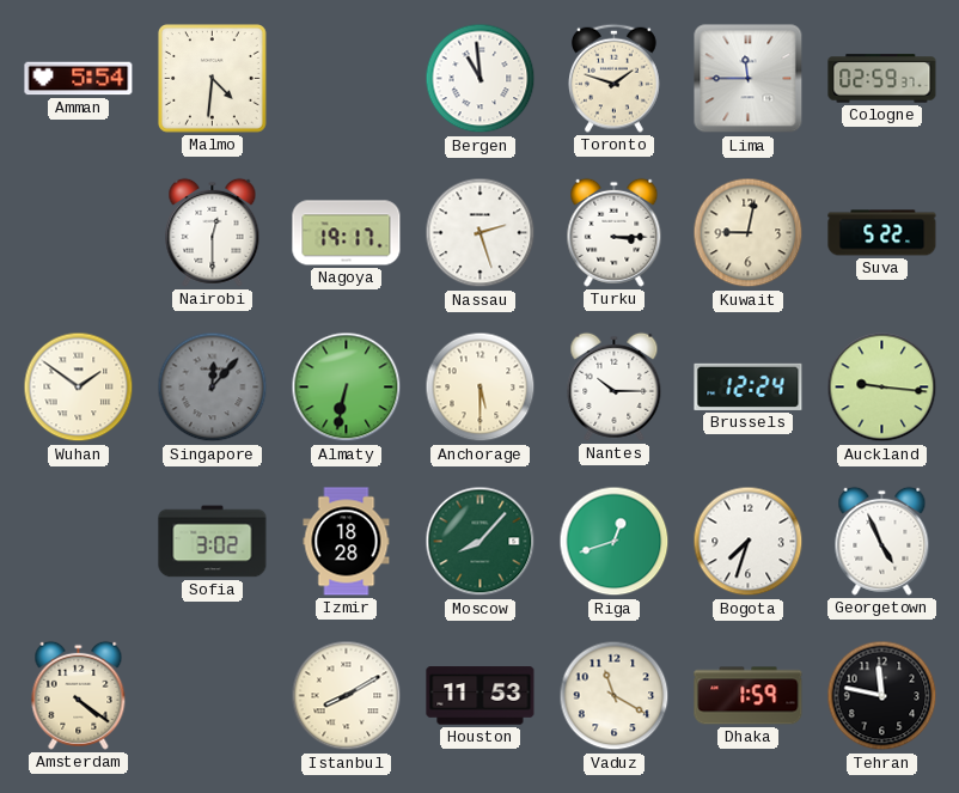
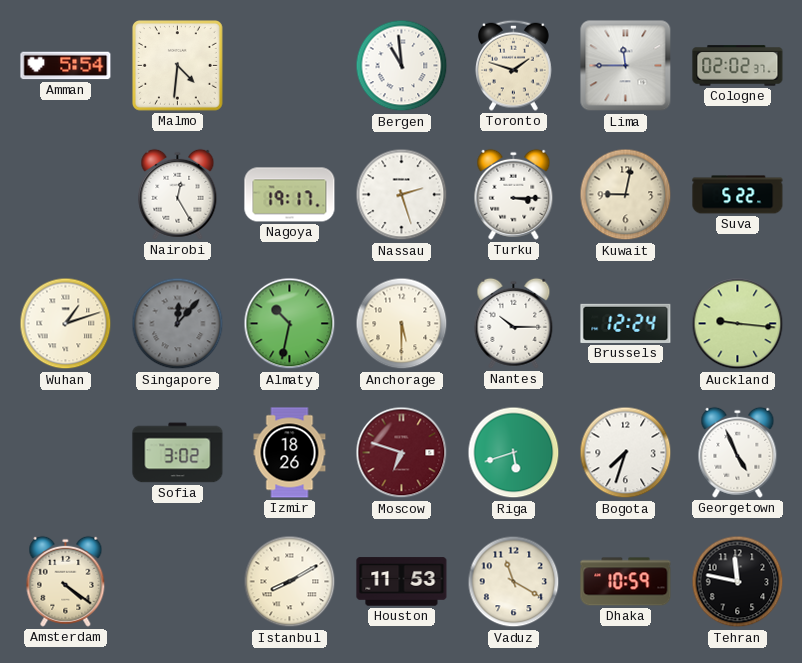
Cologne: 02:59 -> 02:02
Nairobi: 12:30 -> 12:25
Wuhan: 1:51 -> 1:12
Almaty: 6:32 -> 10:32
Izmir: 18:28 -> 18:26
Moscow: 8:07 -> 6:48
Moscow dial: green -> burgundy
Riga: 12:42 -> 5:42
Dhaka: 1:59 -> 10:59
